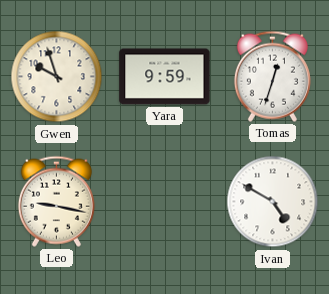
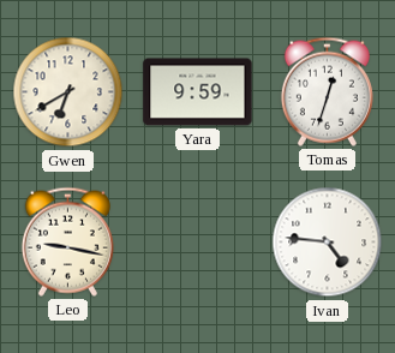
Gwen: 9:57 -> 6:40
Ivan: 4:50 -> 4:46
